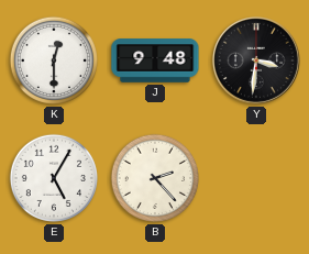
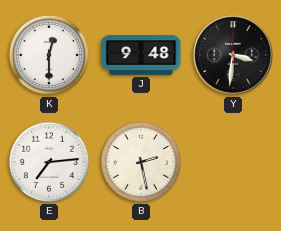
E: 5:05 -> 7:14
B: 2:23 -> 2:28
